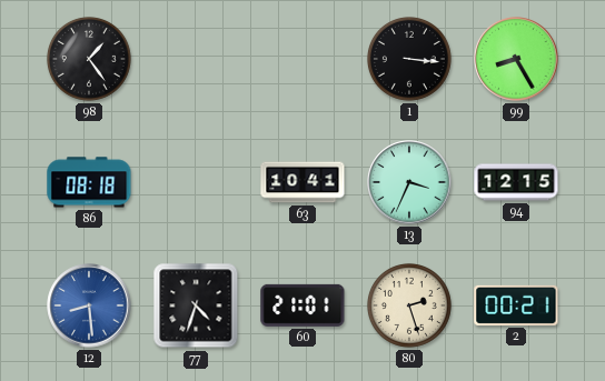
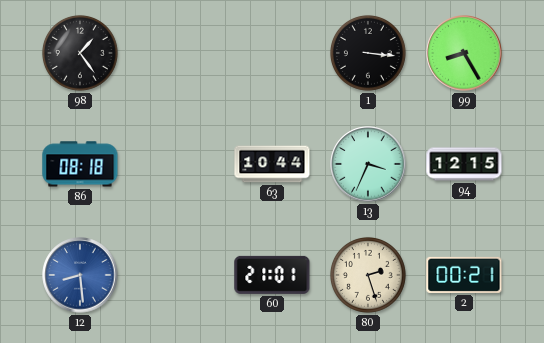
63: 10:41 -> 10:44
77: 4:33 -> none
